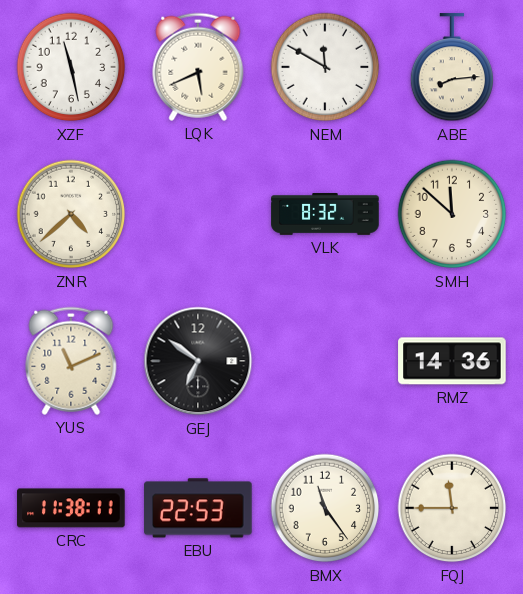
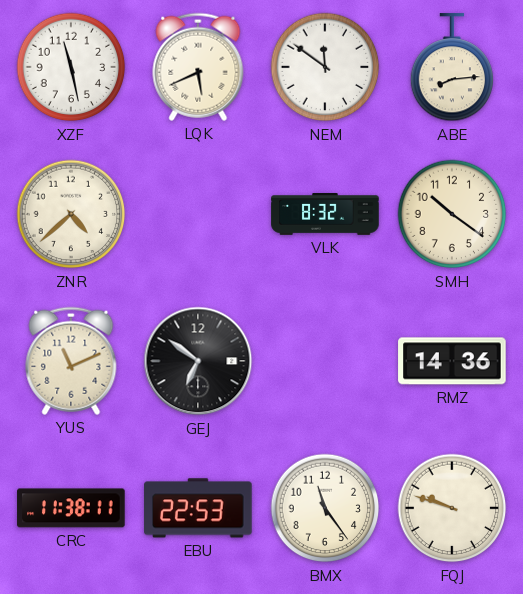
NEM: 11:50 -> 11:51
SMH: 11:52 -> 10:21
FQJ: 11:45 -> 9:48
